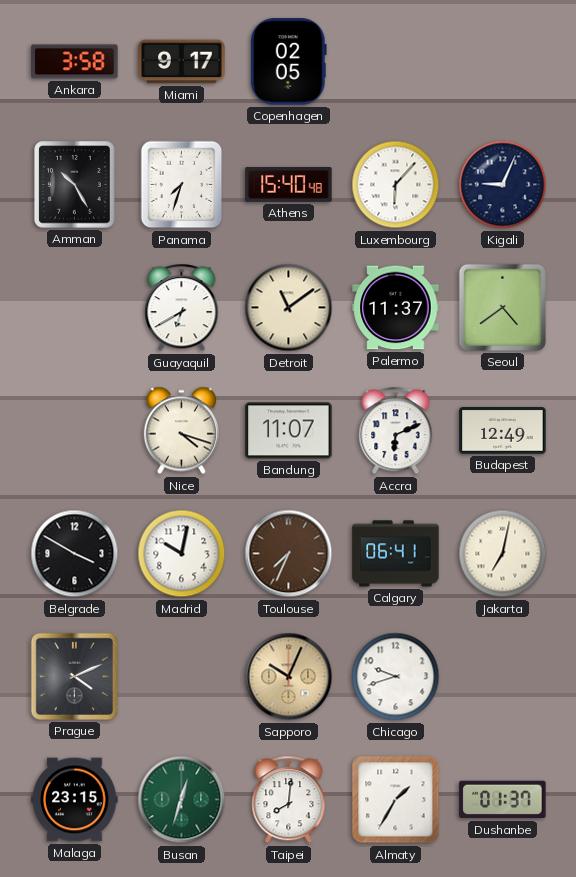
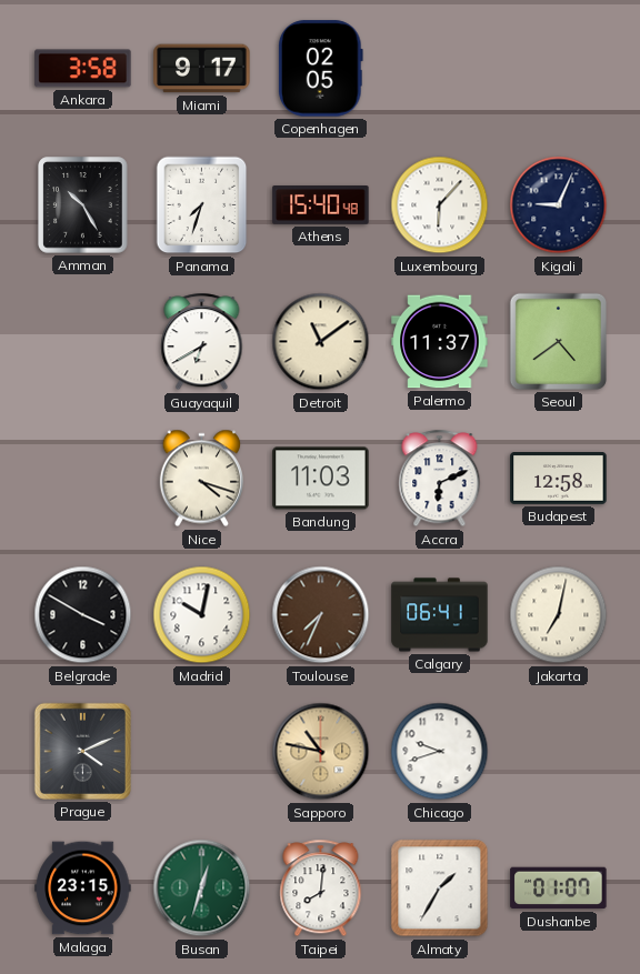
Bandung: 11:07 -> 11:03
Budapest: 12:49 -> 12:58
Sapporo: 10:04 -> 10:47
Dushanbe: 01:37 -> 01:07
